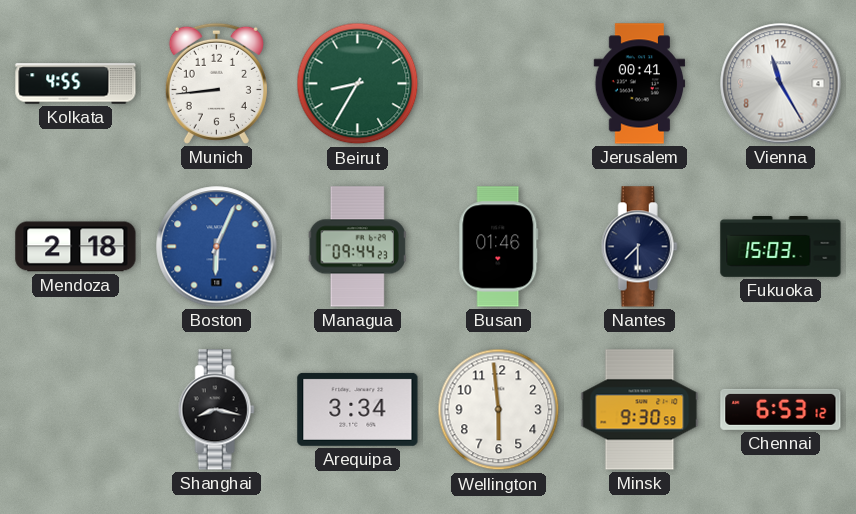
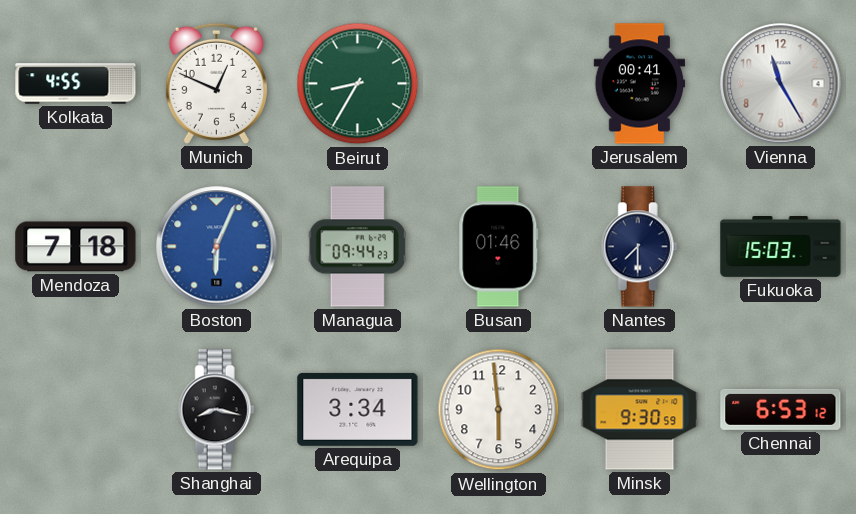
Munich: 8:44 -> 12:49
Mendoza: 2:18 -> 7:18
